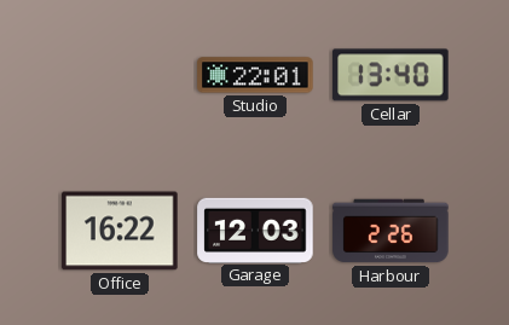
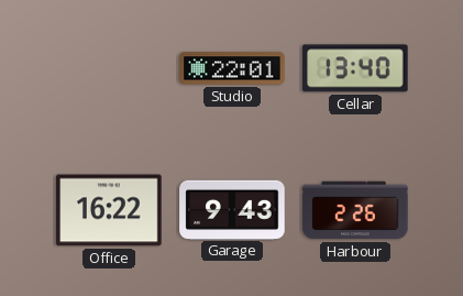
Garage: 12:03 -> 9:43
